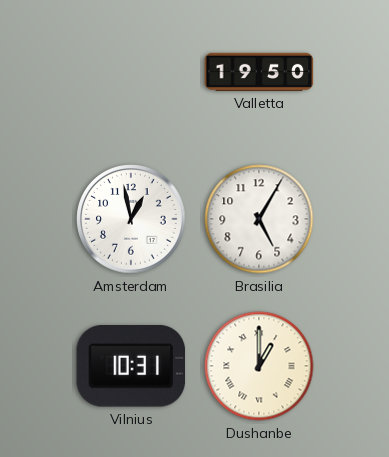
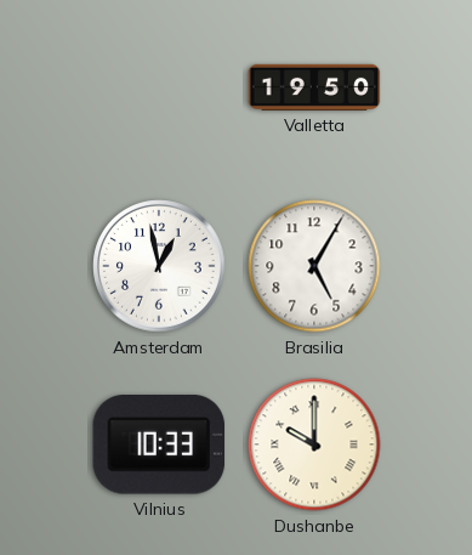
Vilnius: 10:31 -> 10:33
Dushanbe: 1:00 -> 10:00
